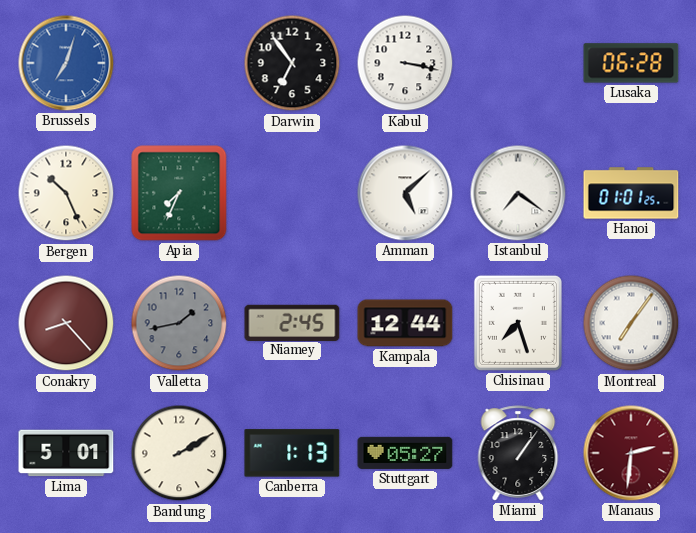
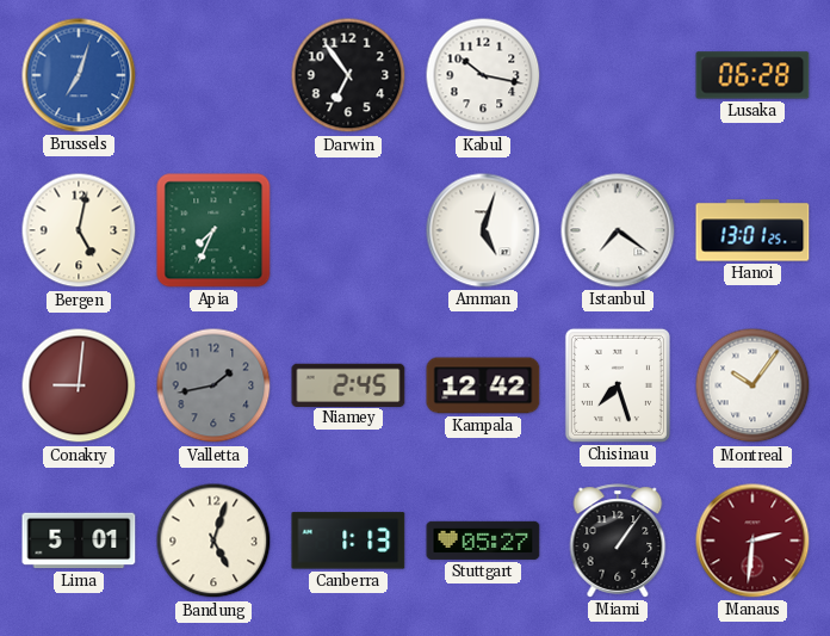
Kabul: 3:17 -> 10:17
Bergen: 10:26 -> 5:02
Amman: 5:08 -> 5:03
Hanoi: 01:01 -> 13:01
Conakry: 8:23 -> 9:01
Kampala: 12:44 -> 12:42
Montreal: 7:06 -> 10:06
Bandung: 2:10 -> 5:03
